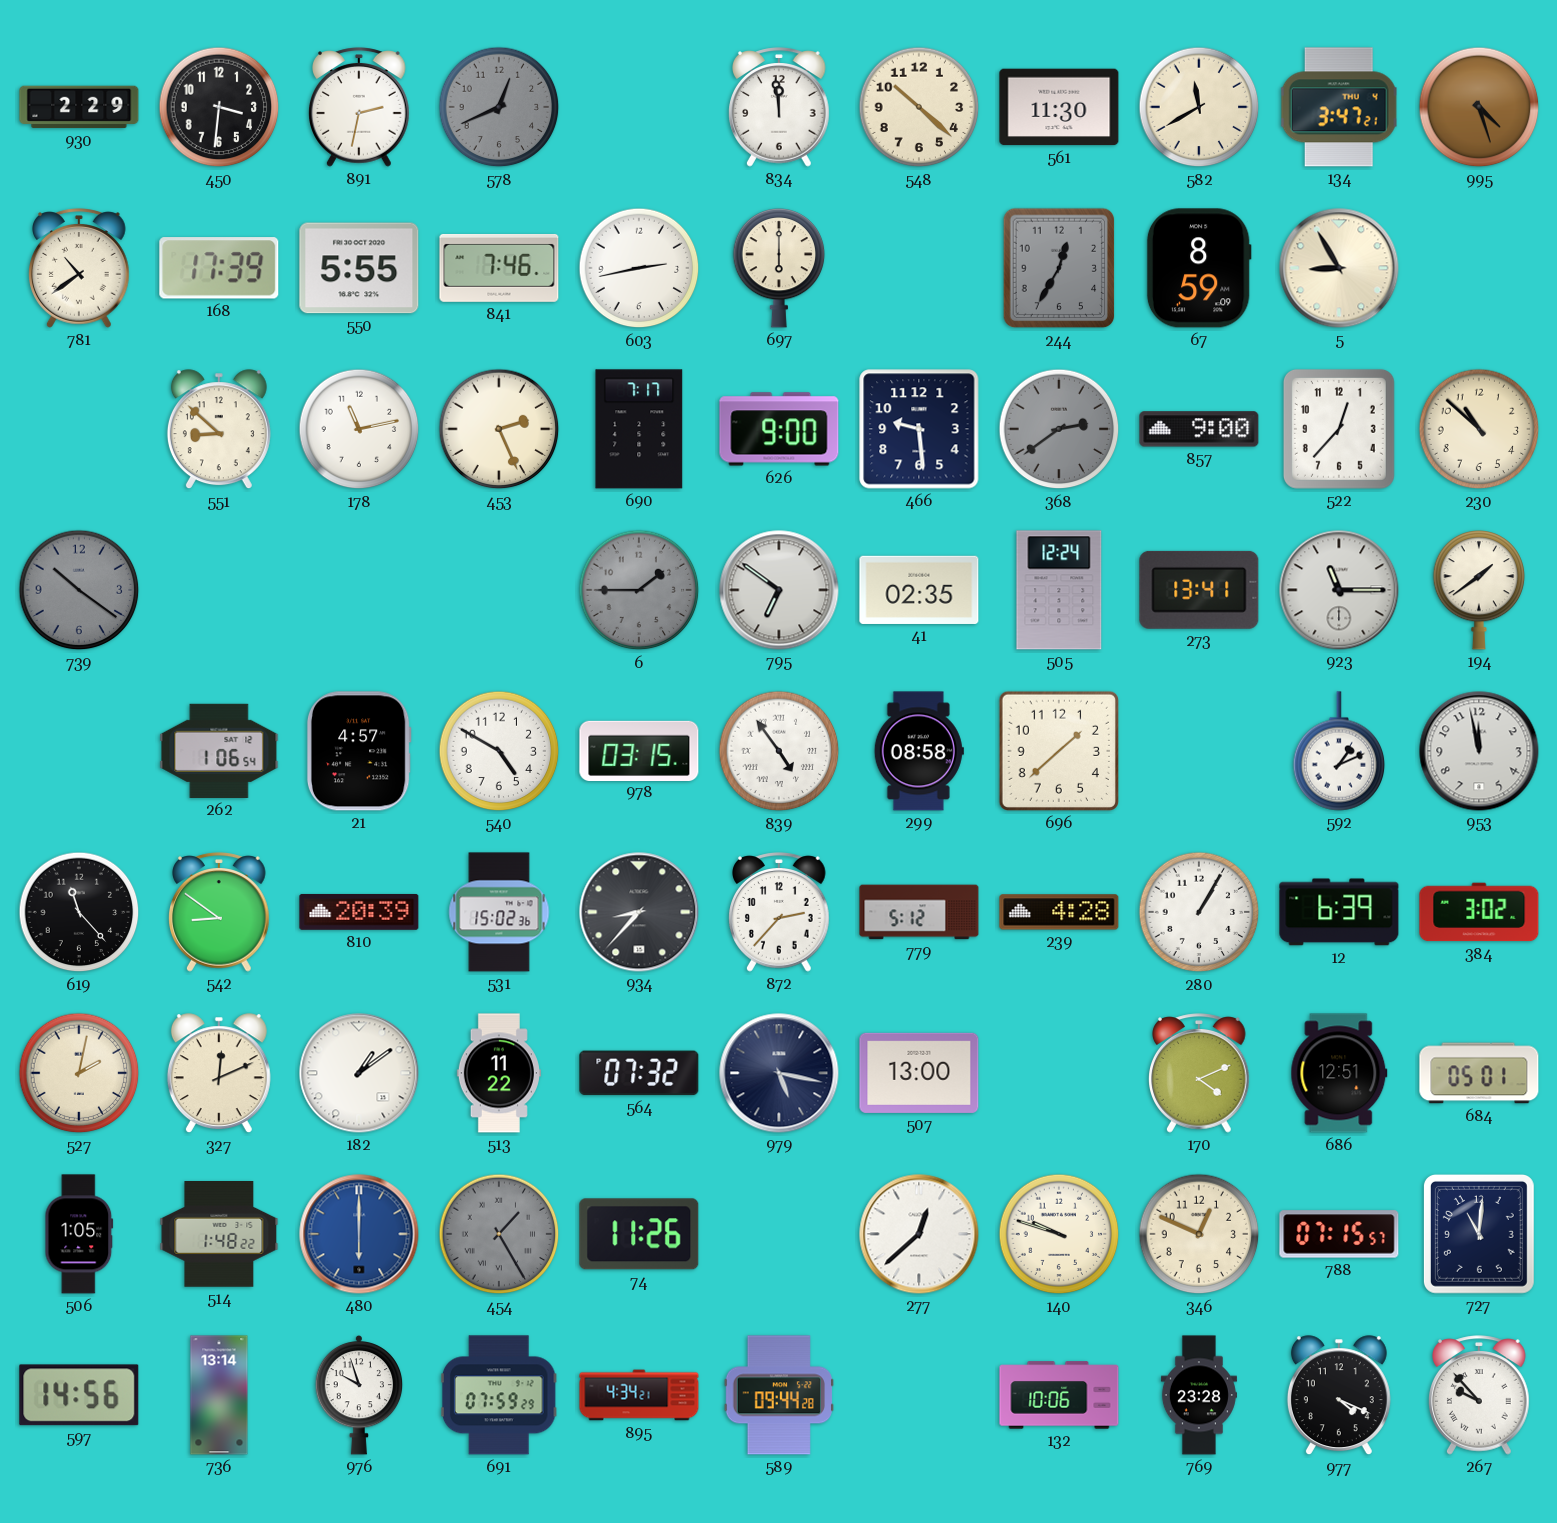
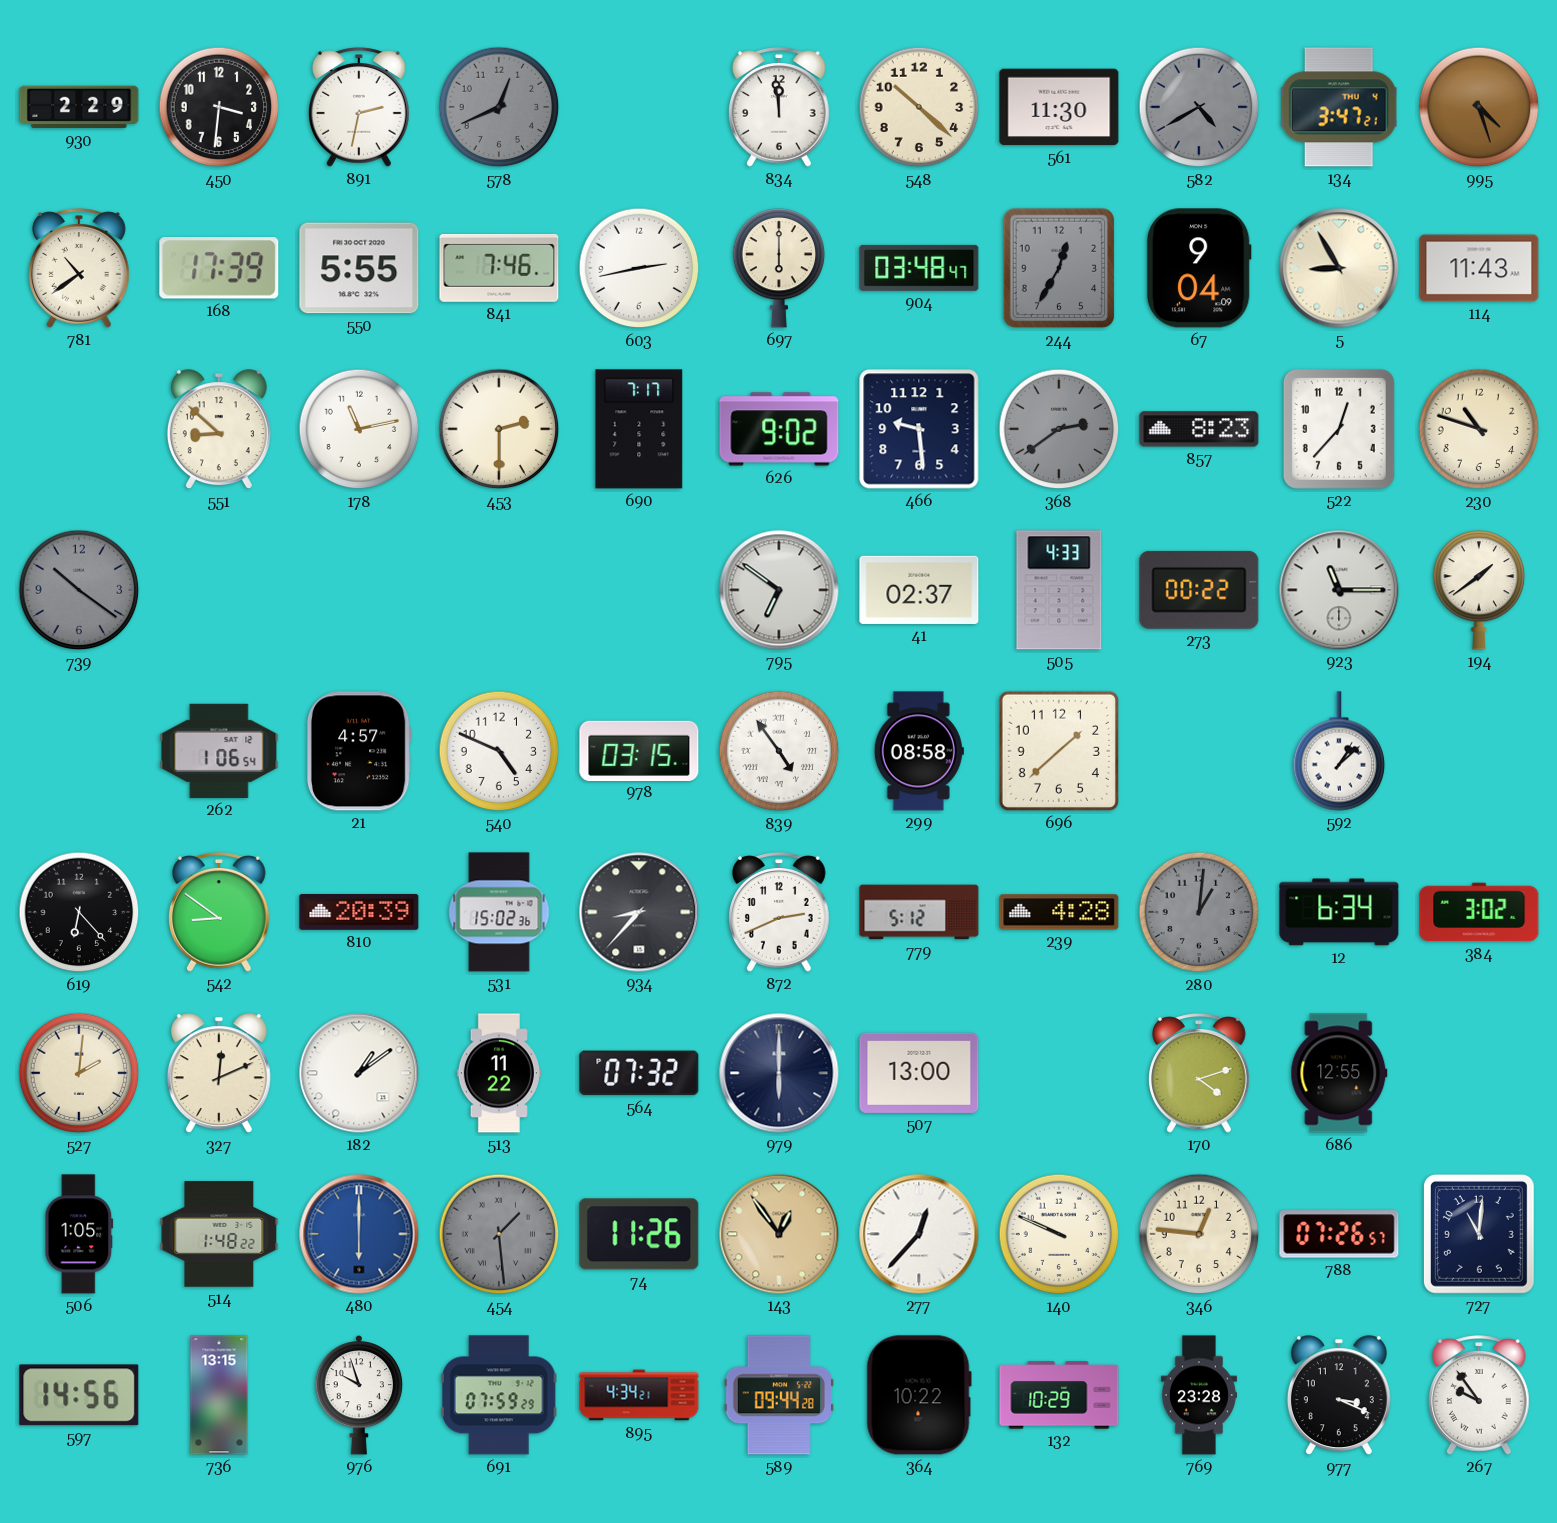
582: 11:40 -> 4:40
582 dial: cream -> grey
904: none -> 03:48
67: 8:59 -> 9:04
114: none -> 11:43
453: 2:26 -> 2:30
626: 9:00 -> 9:02
857: 9:00 -> 8:23
230: 10:52 -> 10:48
6: 1:45 -> none
41: 02:35 -> 02:37
505: 12:24 -> 4:33
273: 13:41 -> 00:22
540: 4:50 -> 4:49
592: 1:11 -> 1:08
953: 11:58 -> none
619: 11:23 -> 6:23
872: 2:37 -> 2:41
280: 1:05 -> 1:01
280 dial: white -> grey
12: 6:39 -> 6:34
527: 2:02 -> 2:01
979: 5:17 -> 6:00
170: 4:11 -> 4:12
686: 12:51 -> 12:55
684: 05:01 -> none
454: 1:25 -> 1:29
143: none -> 12:54
277: 12:38 -> 12:37
140: 9:48 -> 9:49
346: 12:49 -> 12:46
788: 07:15 -> 07:26
736: 13:14 -> 13:15
364: none -> 10:22
132: 10:06 -> 10:29
977: 4:19 -> 3:19
267: 9:53 -> 9:54
